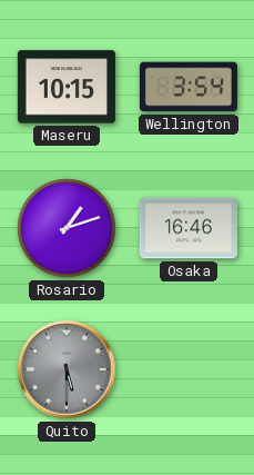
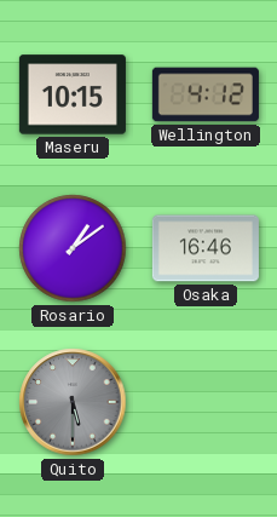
Wellington: 3:54 -> 4:12
Rosario: 1:12 -> 1:09
